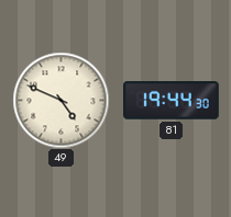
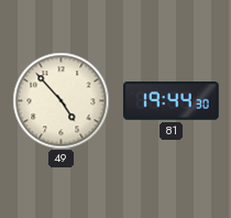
49: 4:49 -> 4:53
